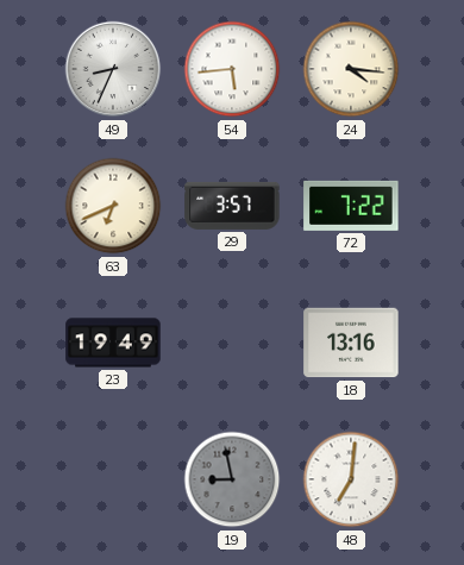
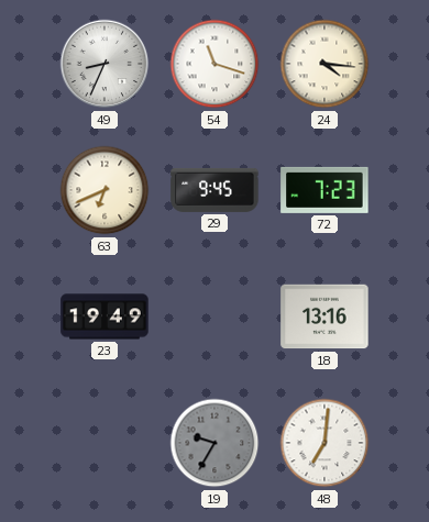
54: 5:44 -> 11:18
29: 3:57 -> 9:45
72: 7:22 -> 7:23
19: 8:58 -> 9:35
